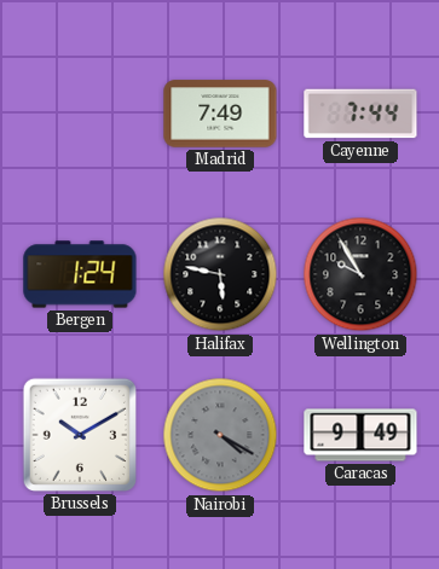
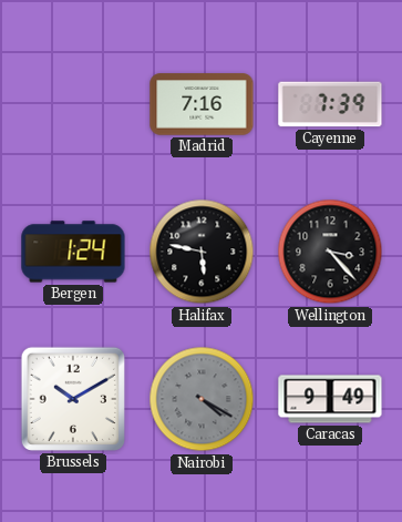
Madrid: 7:49 -> 7:16
Cayenne: 7:44 -> 7:39
Wellington: 9:55 -> 3:23
